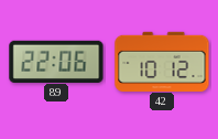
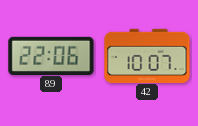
42: 10:12 -> 10:07
